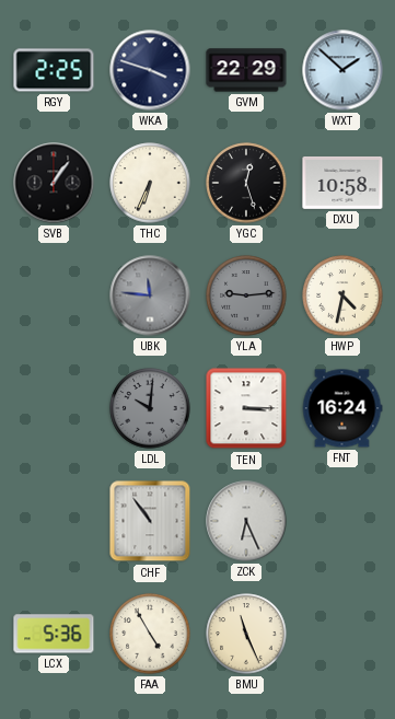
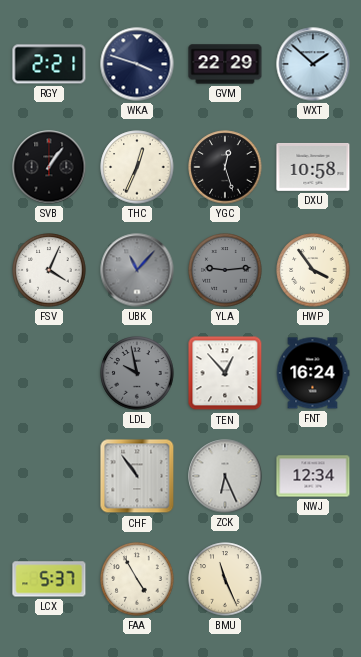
RGY: 2:25 -> 2:21
THC: 6:34 -> 12:34
FSV: none -> 4:04
UBK: 11:46 -> 11:07
HWP: 4:32 -> 3:54
LDL: 10:01 -> 9:58
TEN: 3:15 -> 12:53
NWJ: none -> 12:34
LCX: 5:36 -> 5:37
